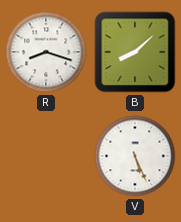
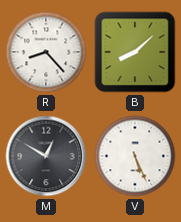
R: 8:18 -> 8:23
M: none -> 12:50
